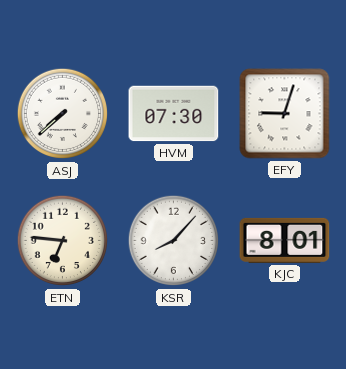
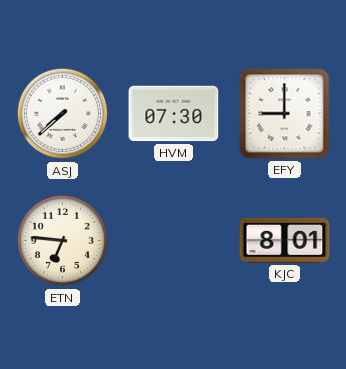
EFY: 9:03 -> 9:00
KSR: 8:07 -> none
